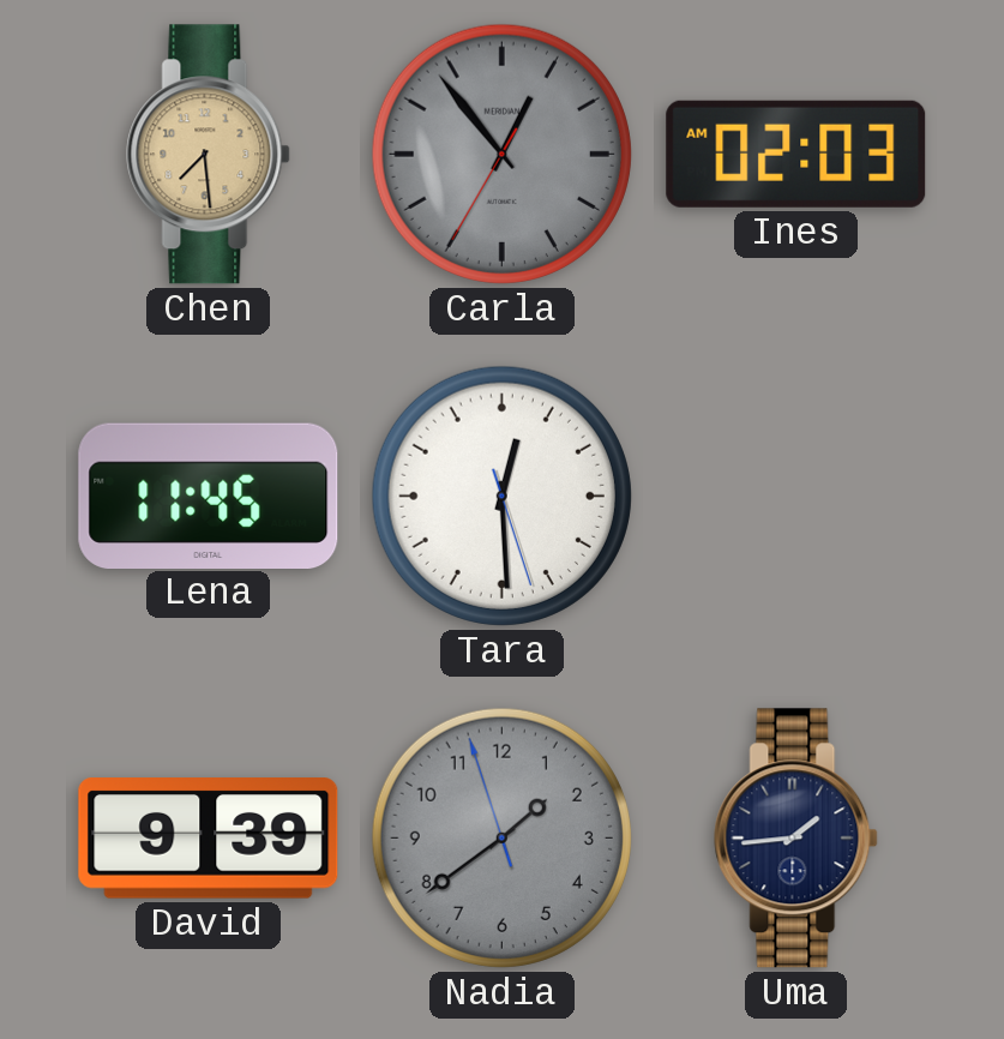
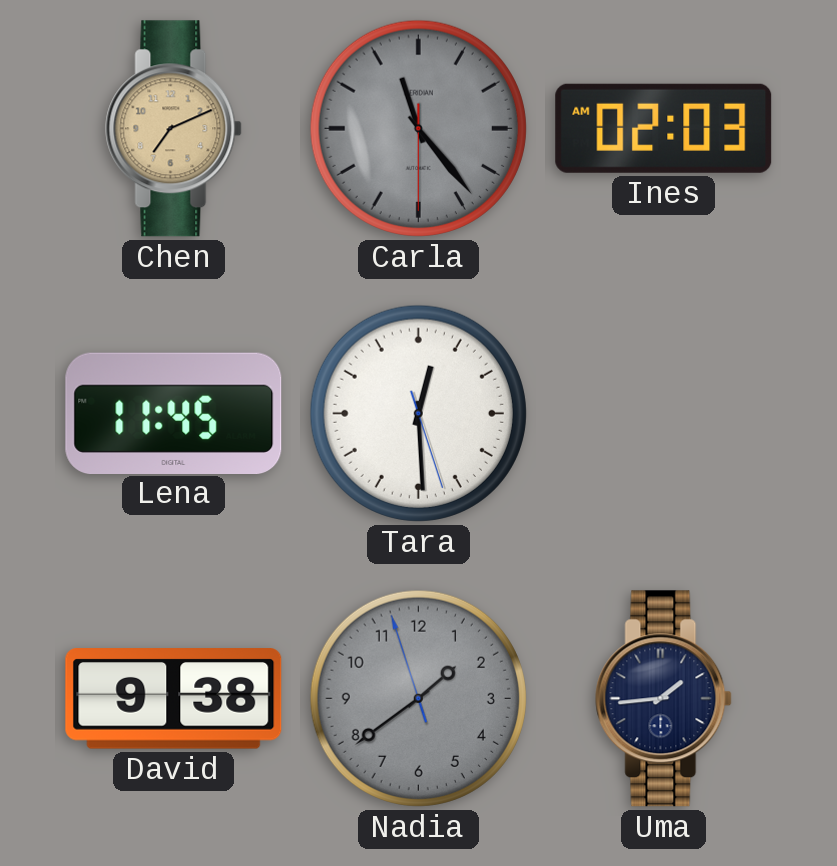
Chen: 7:29 -> 7:11
Carla: 12:53 -> 11:23
David: 9:39 -> 9:38
